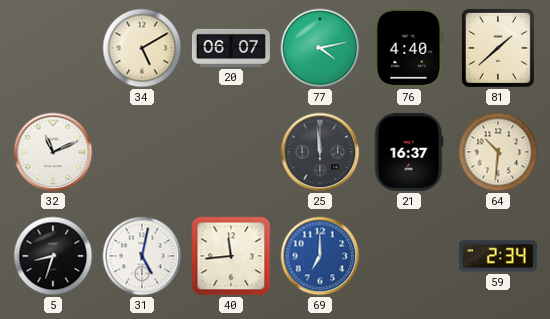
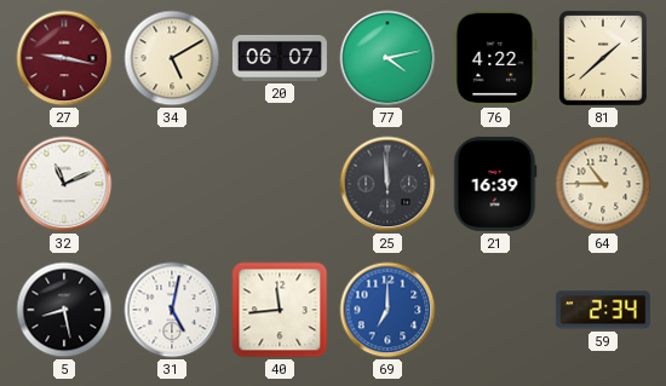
27: none -> 9:17
76: 4:40 -> 4:22
21: 16:37 -> 16:39
64: 10:31 -> 10:45
5: 8:33 -> 8:28
